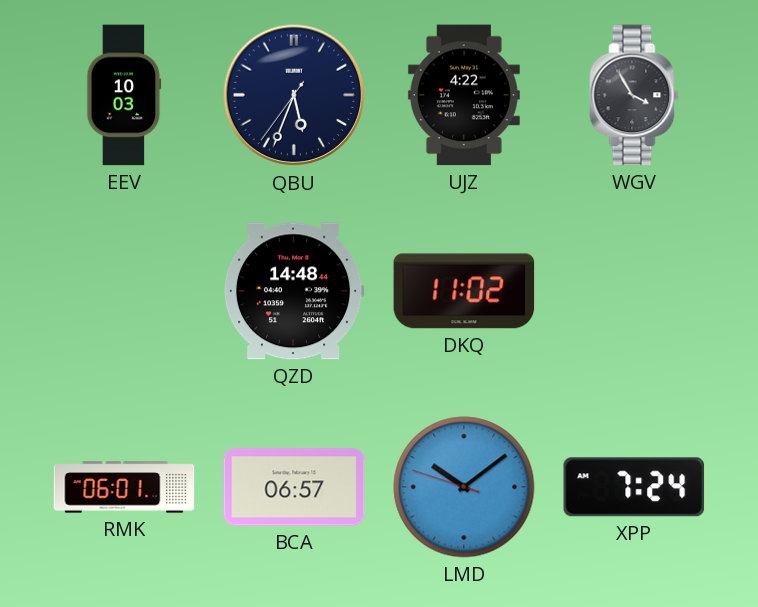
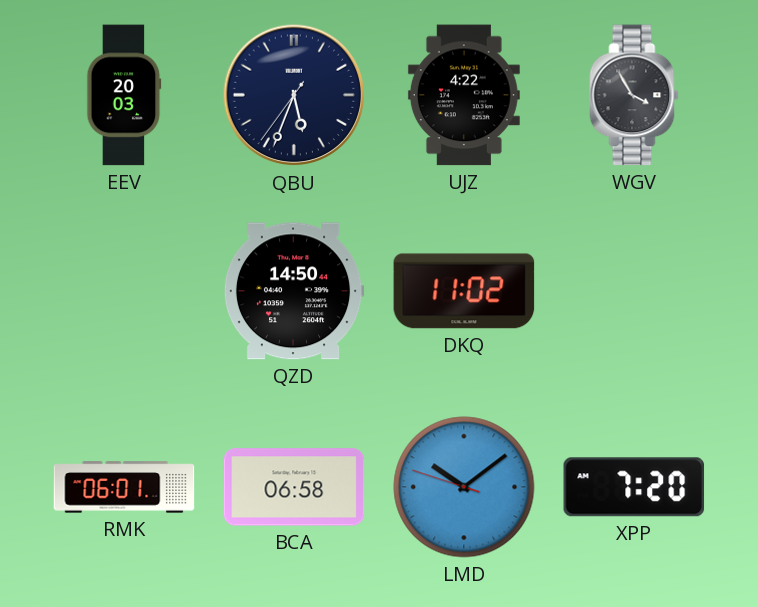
EEV: 10:03 -> 20:03
QZD: 14:48 -> 14:50
BCA: 06:57 -> 06:58
XPP: 7:24 -> 7:20
